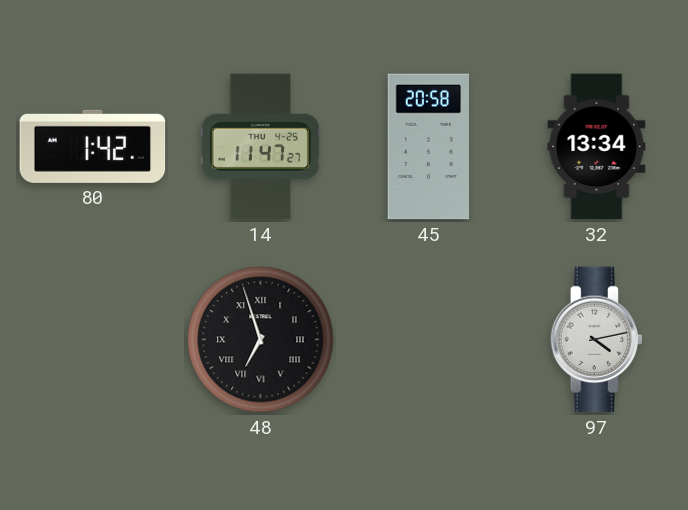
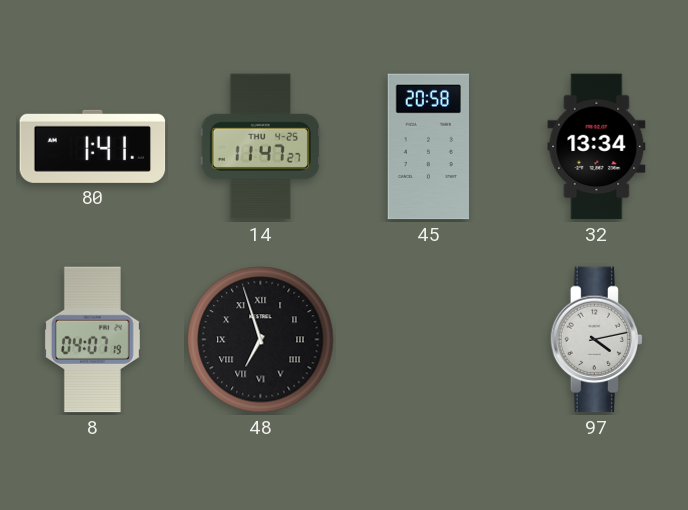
80: 1:42 -> 1:41
8: none -> 04:07
